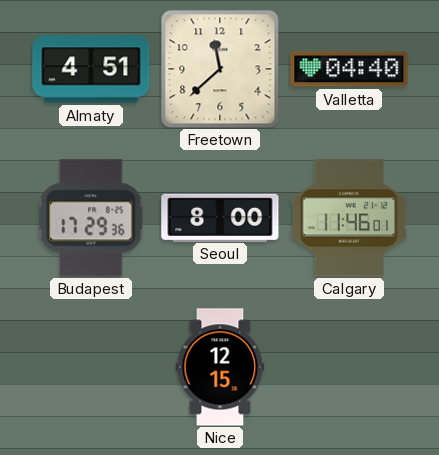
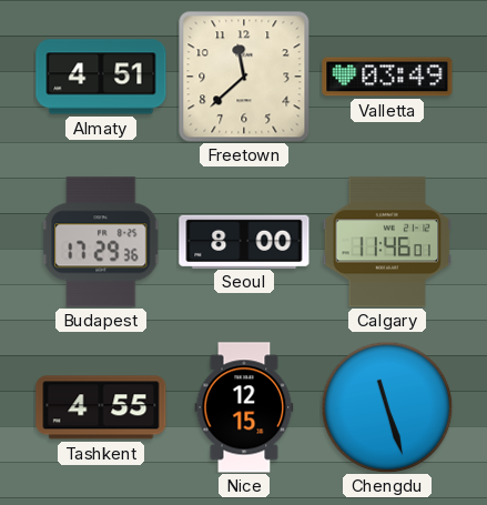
Valletta: 04:40 -> 03:49
Tashkent: none -> 4:55
Chengdu: none -> 11:27
